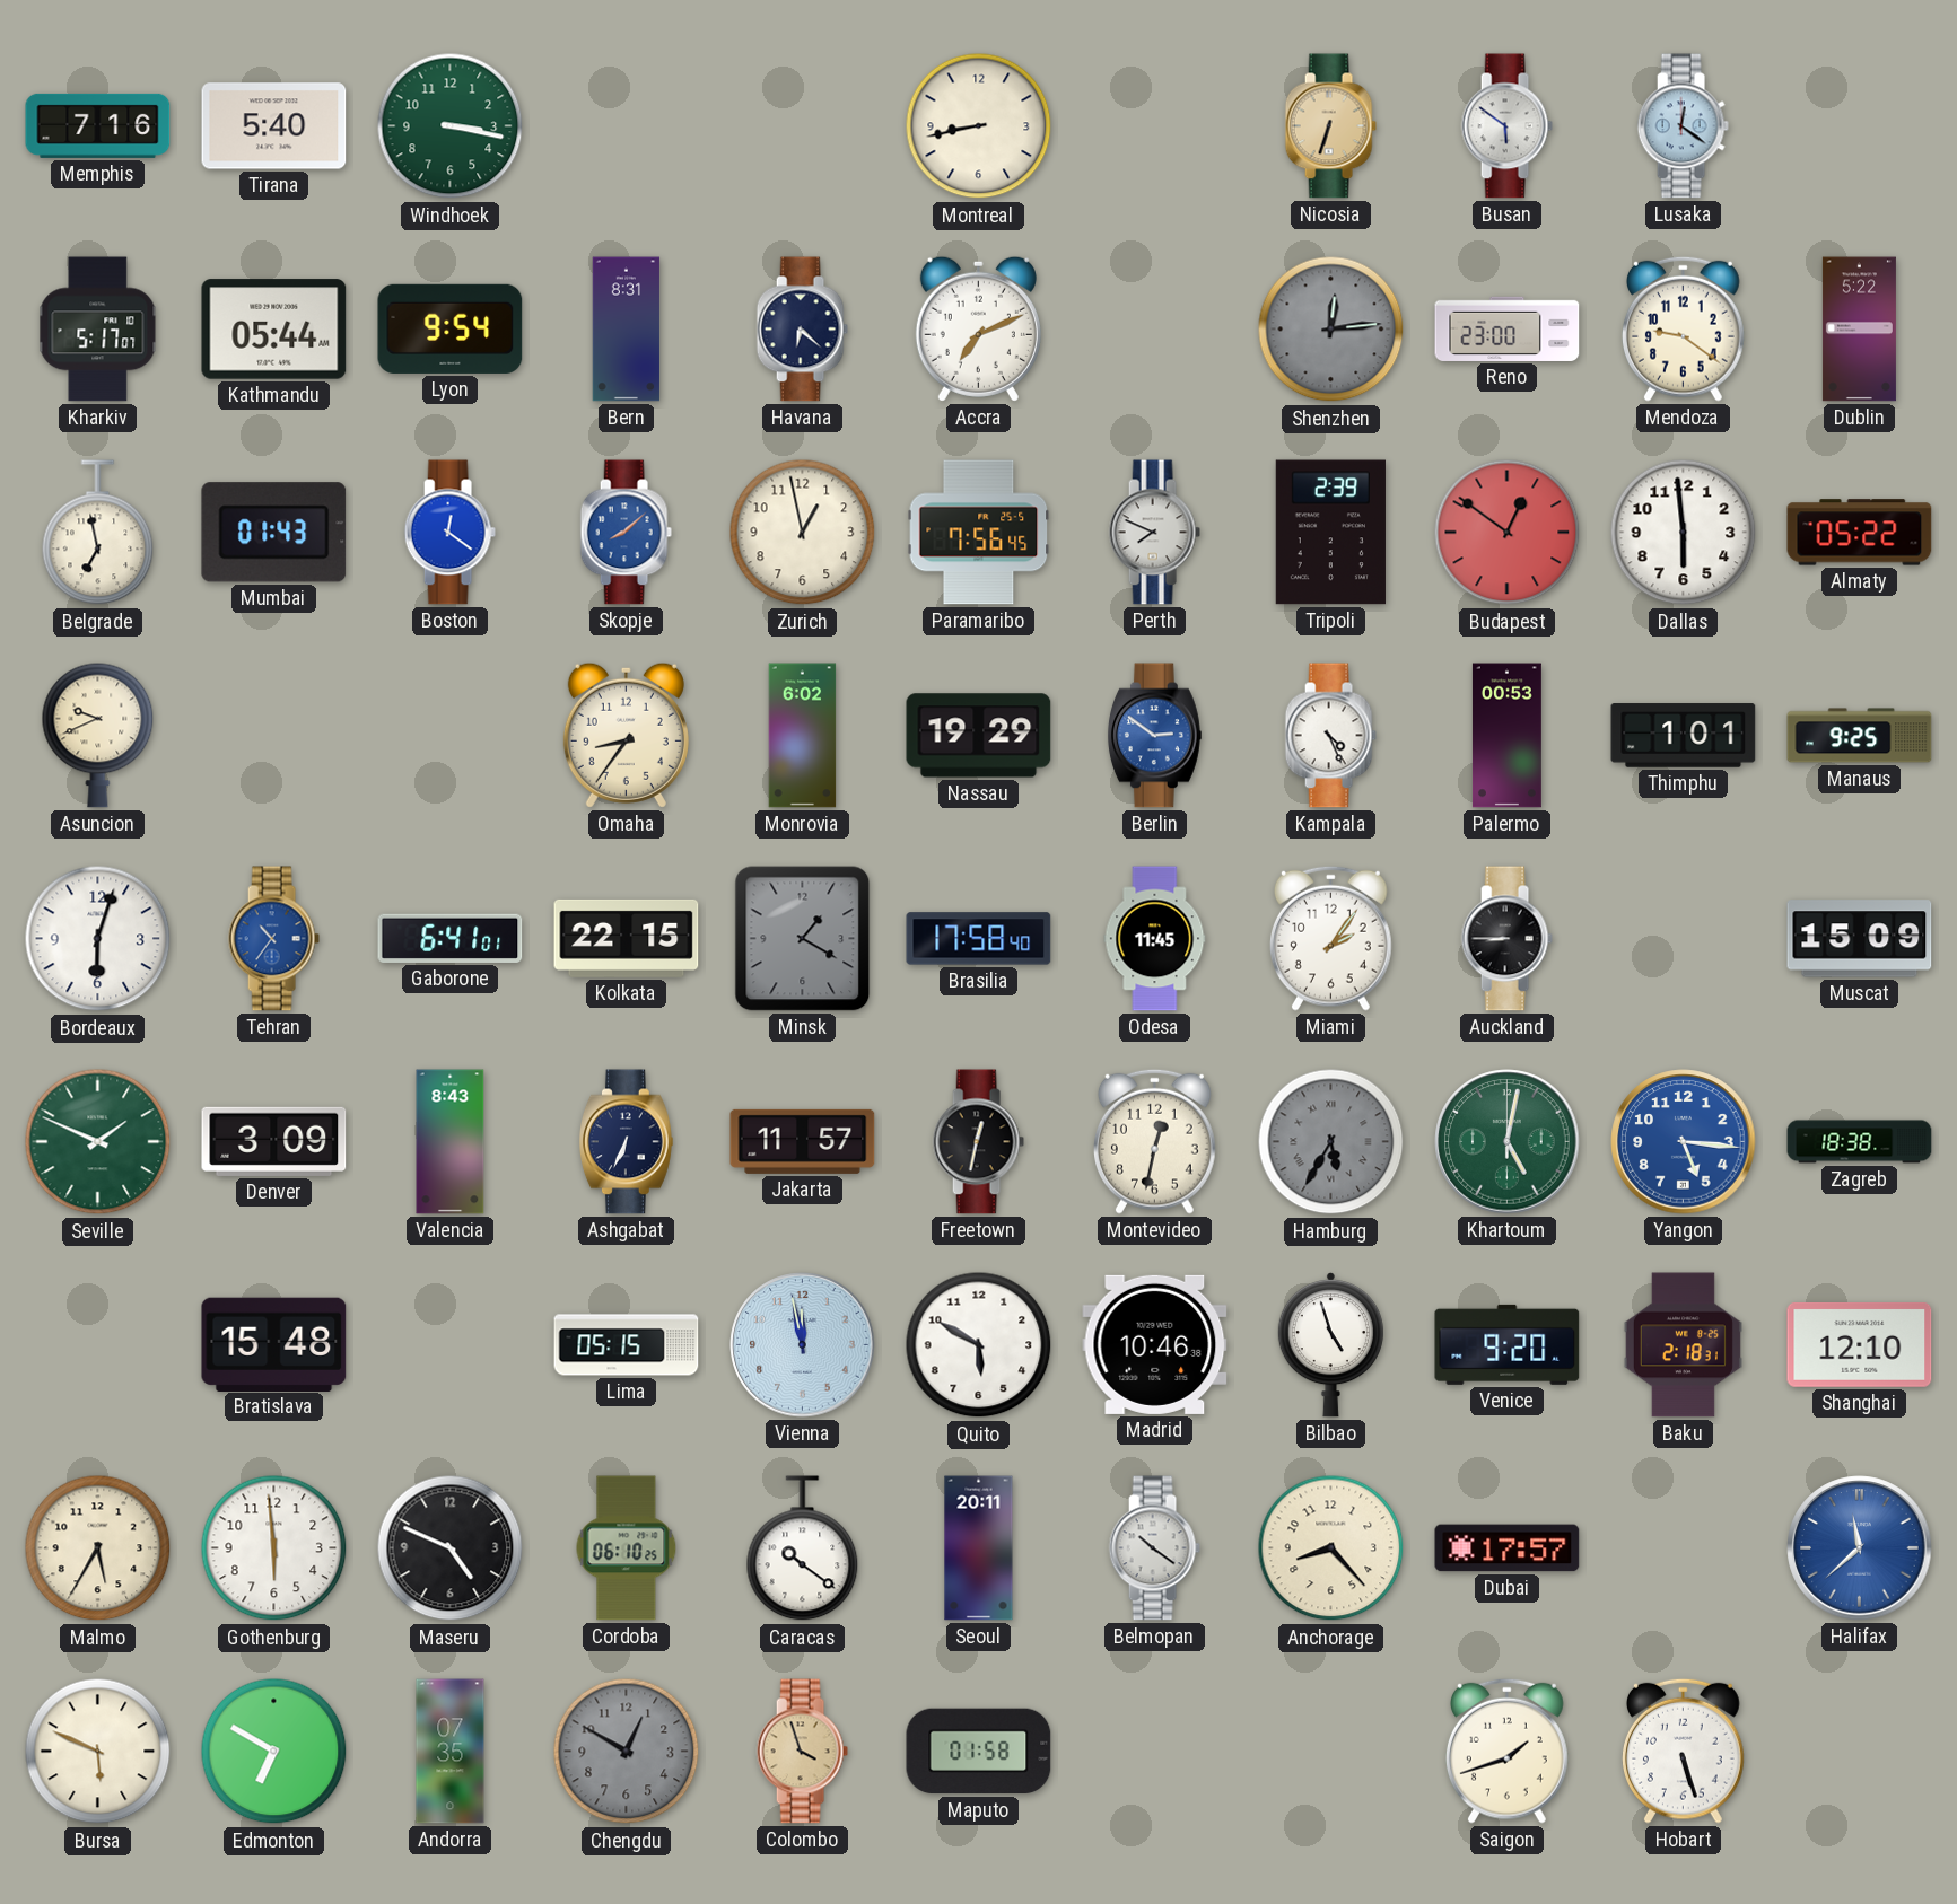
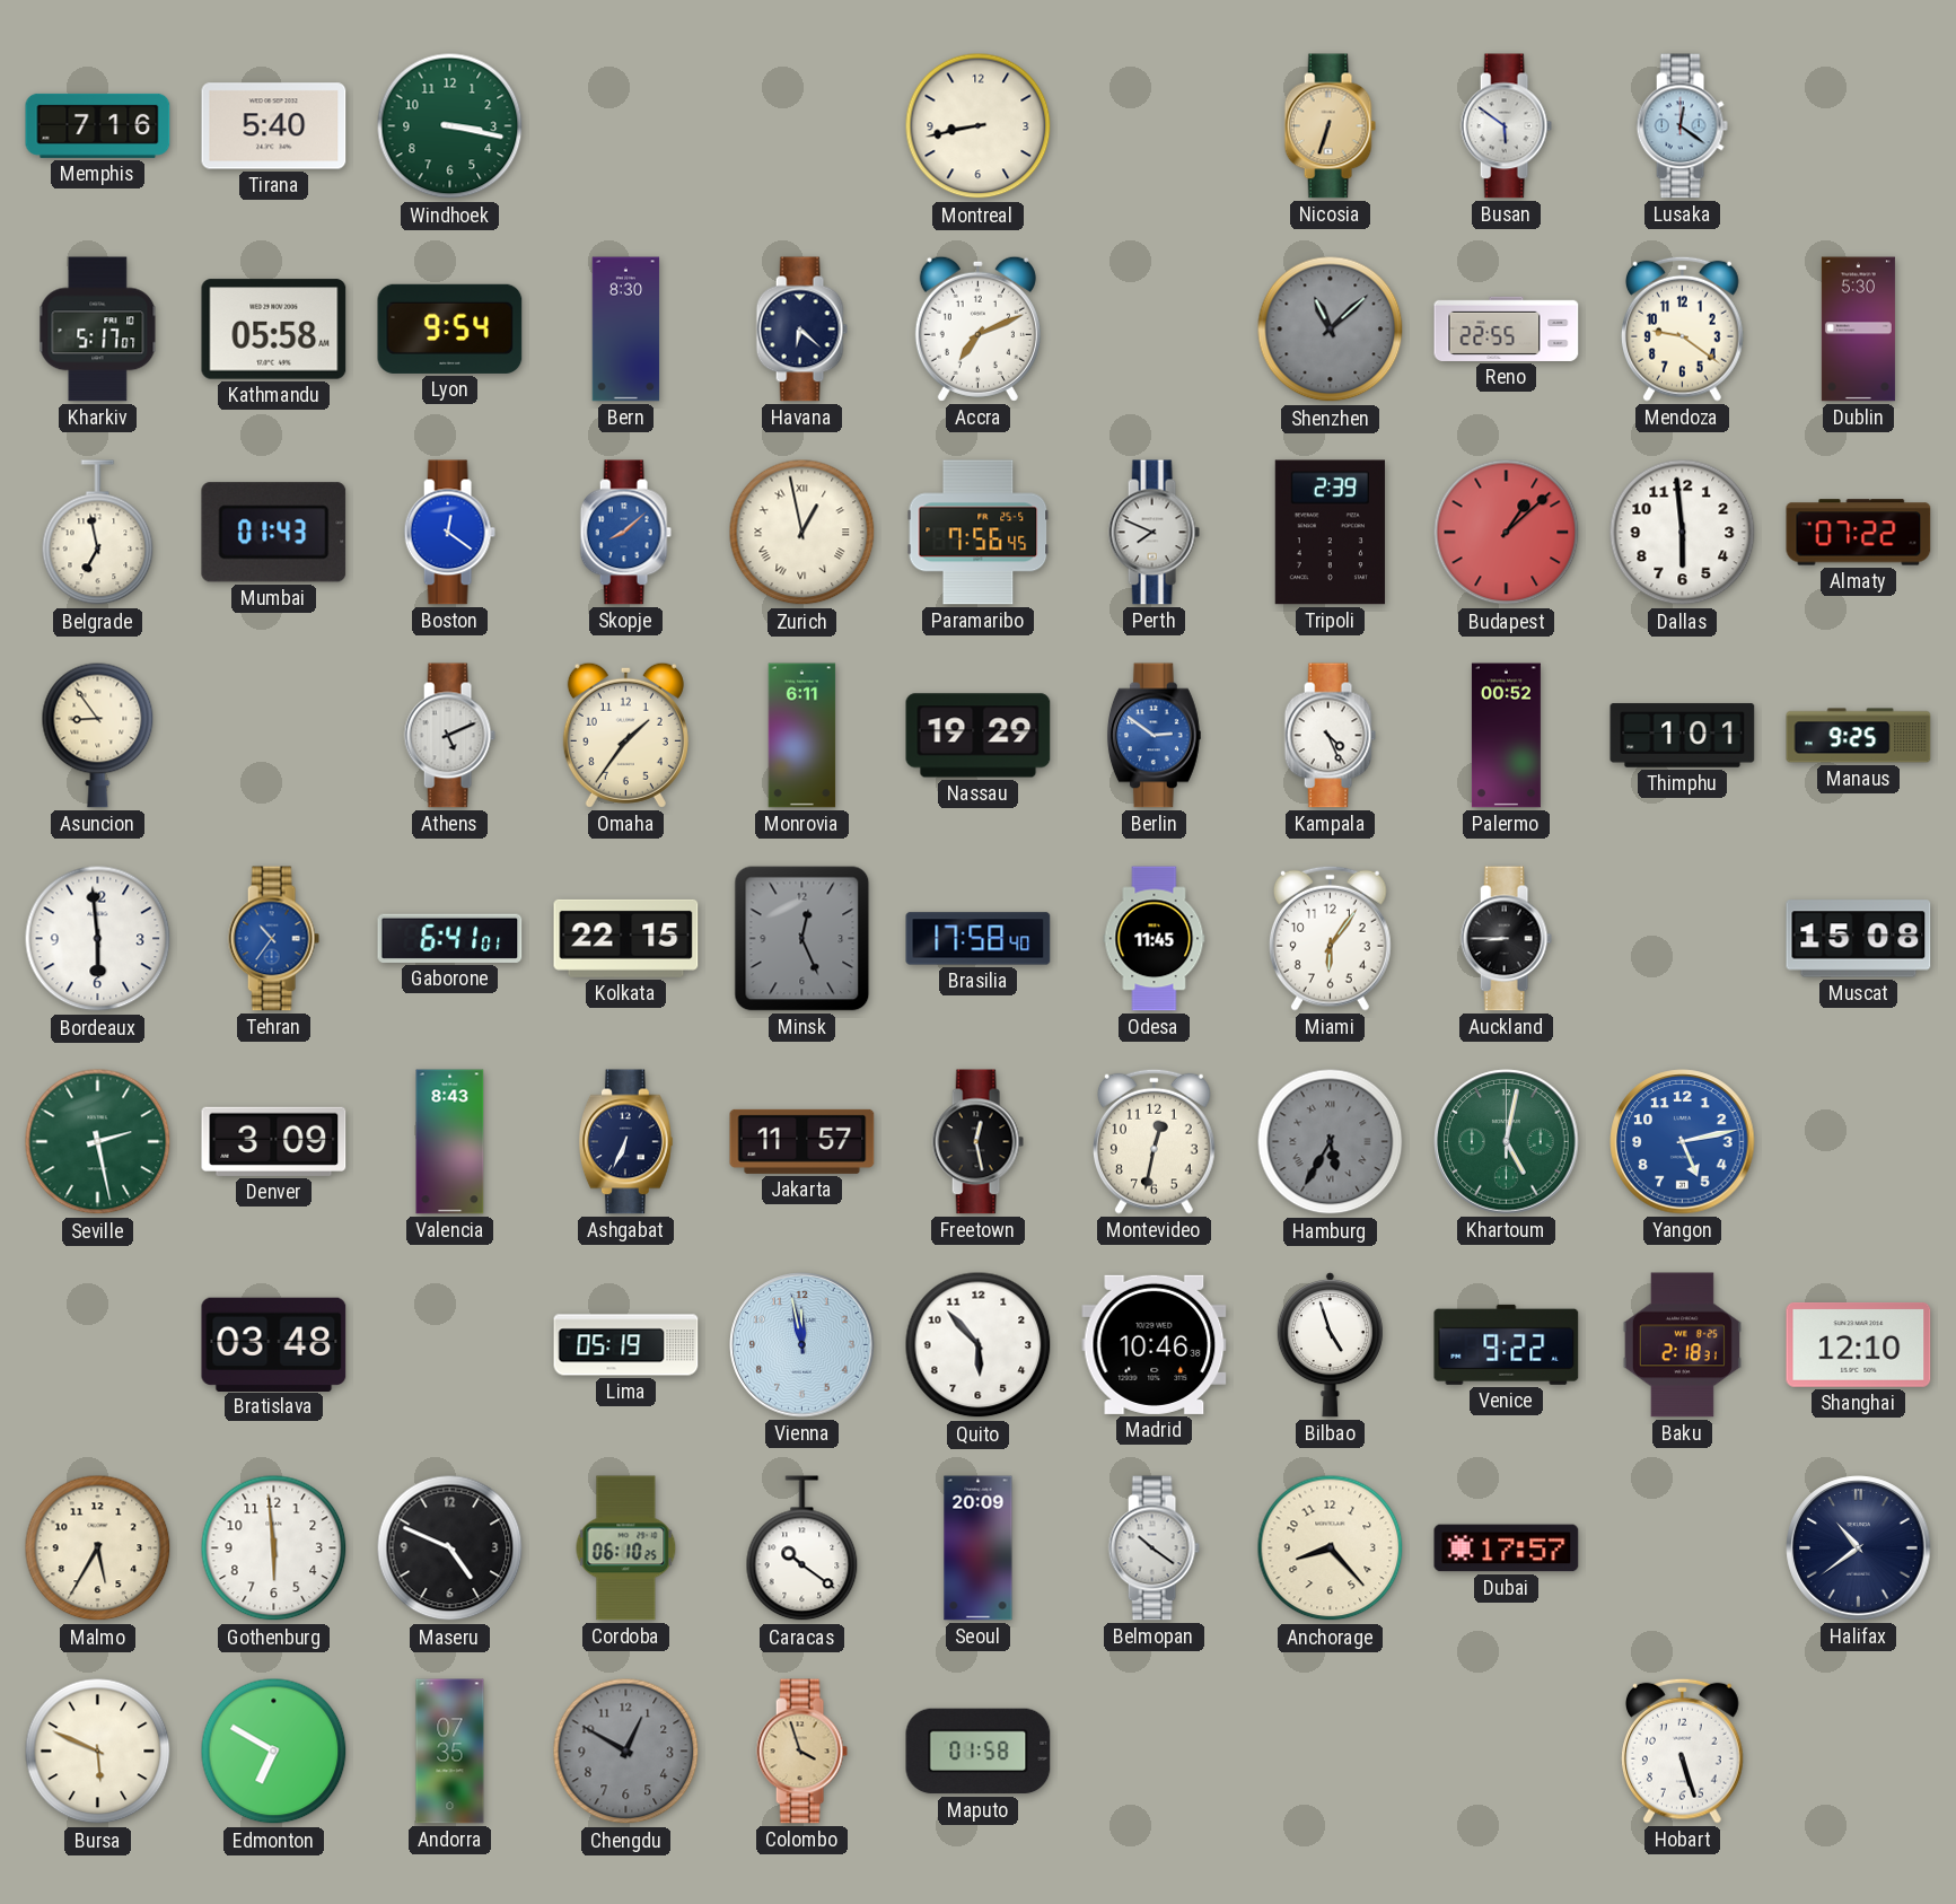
Kathmandu: 05:44 -> 05:58
Bern: 8:31 -> 8:30
Shenzhen: 12:14 -> 11:08
Reno: 23:00 -> 22:55
Dublin: 5:22 -> 5:30
Zurich numerals: Arabic -> Roman
Budapest: 12:51 -> 1:08
Almaty: 05:22 -> 07:22
Asuncion: 9:41 -> 8:54
Athens: none -> 5:11
Omaha: 8:36 -> 1:36
Monrovia: 6:02 -> 6:11
Palermo: 00:53 -> 00:52
Bordeaux: 6:03 -> 5:59
Minsk: 1:20 -> 12:26
Miami: 2:06 -> 6:06
Muscat: 15:09 -> 15:08
Seville: 1:49 -> 2:28
Freetown: 12:32 -> 12:28
Yangon: 5:16 -> 5:13
Zagreb: 18:38 -> none
Bratislava: 15:48 -> 03:48
Lima: 05:15 -> 05:19
Quito: 5:50 -> 5:53
Venice: 9:20 -> 9:22
Seoul: 20:11 -> 20:09
Halifax: 11:38 -> 10:39
Halifax dial: blue -> navy
Saigon: 1:42 -> none
